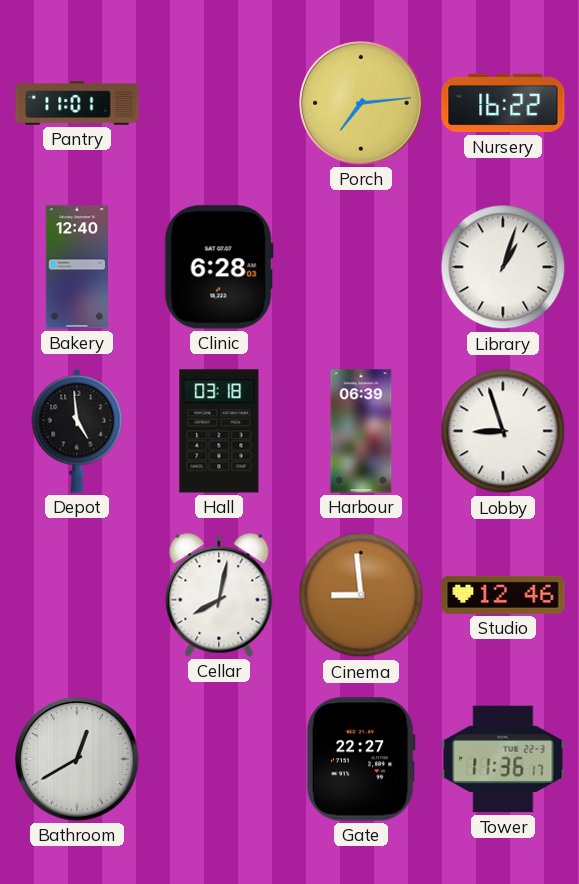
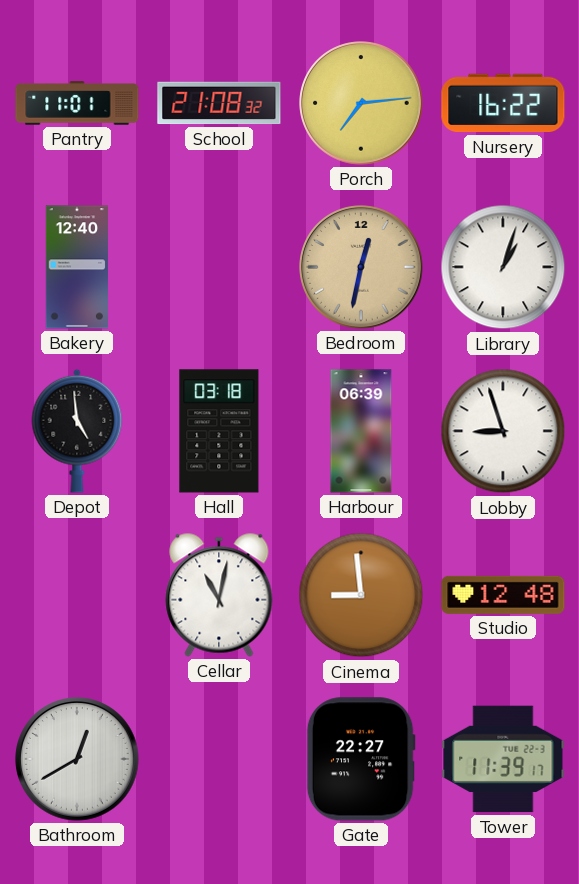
School: none -> 21:08
Clinic: 6:28 -> none
Bedroom: none -> 12:32
Cellar: 8:02 -> 11:02
Studio: 12:46 -> 12:48
Tower: 11:36 -> 11:39
